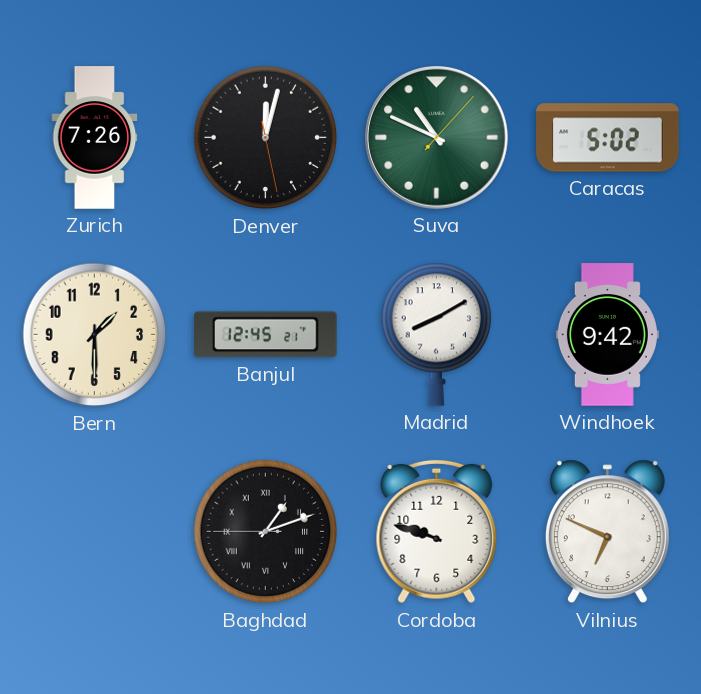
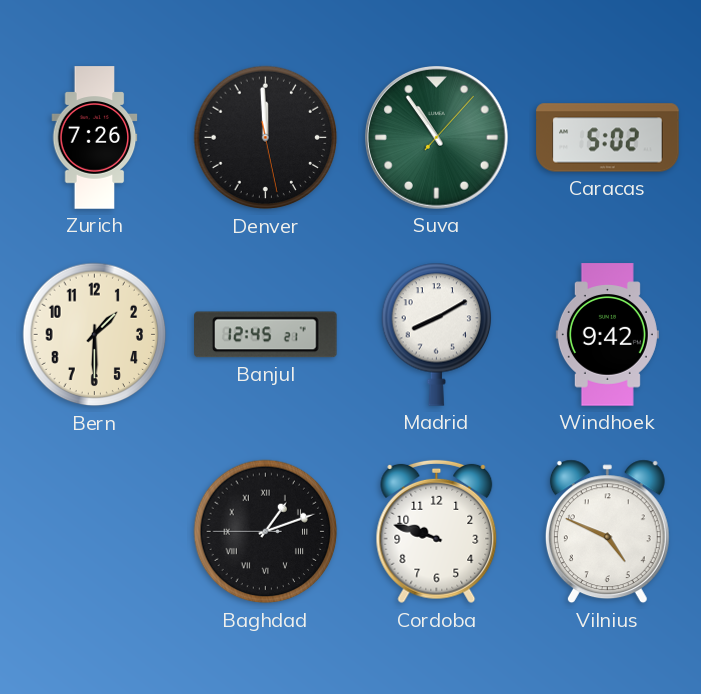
Denver: 12:02 -> 11:59
Suva: 10:49 -> 10:54
Vilnius: 6:49 -> 4:49
